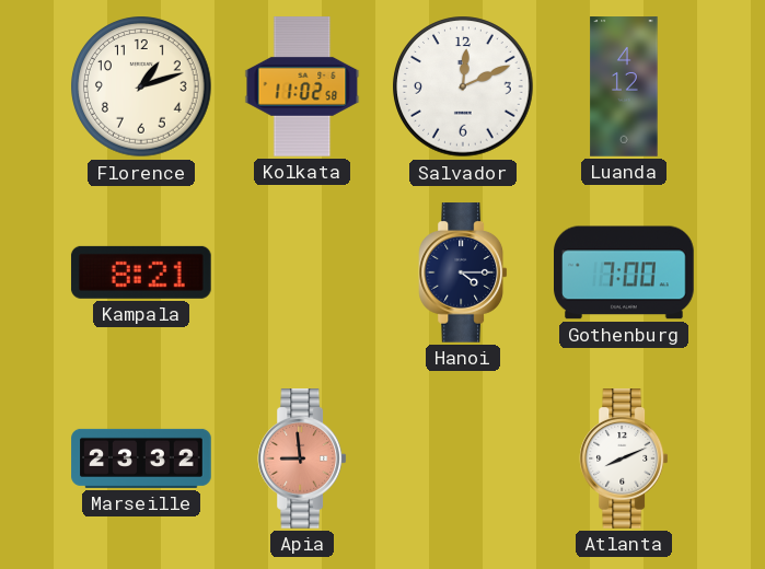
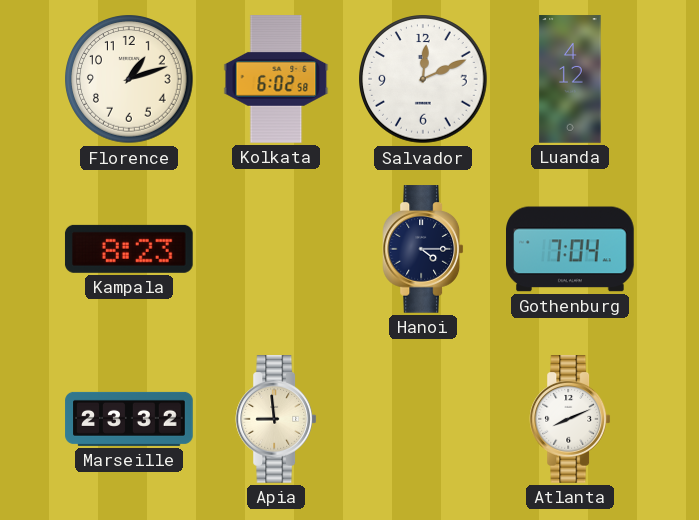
Kolkata: 11:02 -> 6:02
Kampala: 8:21 -> 8:23
Gothenburg: 7:00 -> 7:04
Apia dial: salmon -> cream
